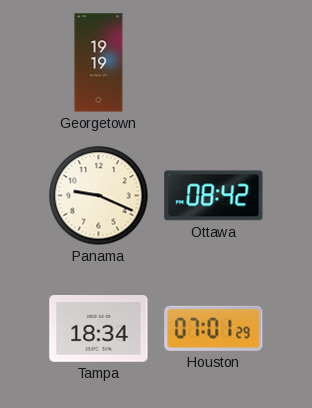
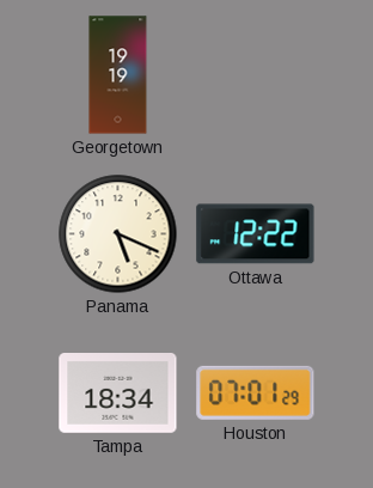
Panama: 9:19 -> 5:19
Ottawa: 08:42 -> 12:22
